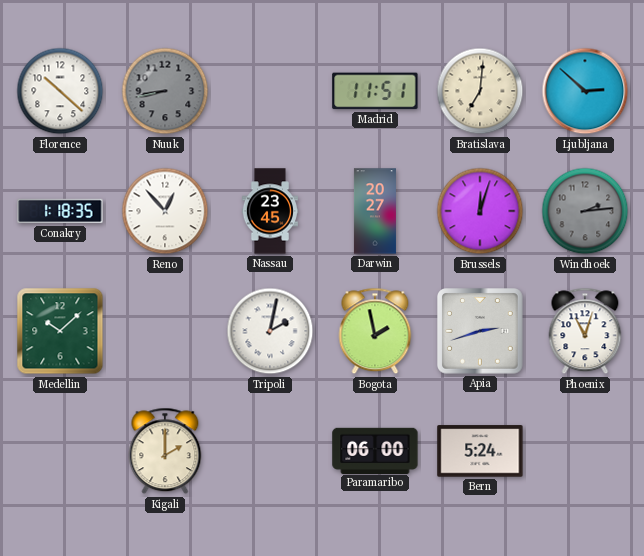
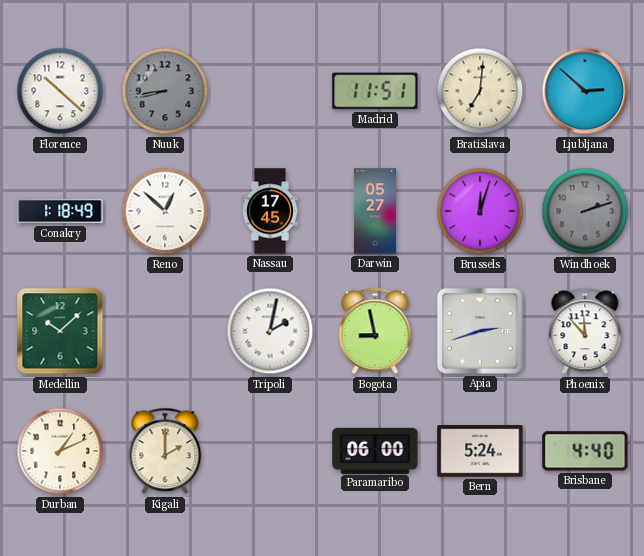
Conakry: 1:18:35 -> 1:18:49
Reno: 12:53 -> 12:52
Nassau: 23:45 -> 17:45
Darwin: 20:27 -> 05:27
Windhoek: 2:14 -> 2:12
Bogota: 1:58 -> 8:58
Phoenix: 11:03 -> 11:53
Durban: none -> 1:11
Brisbane: none -> 4:40
